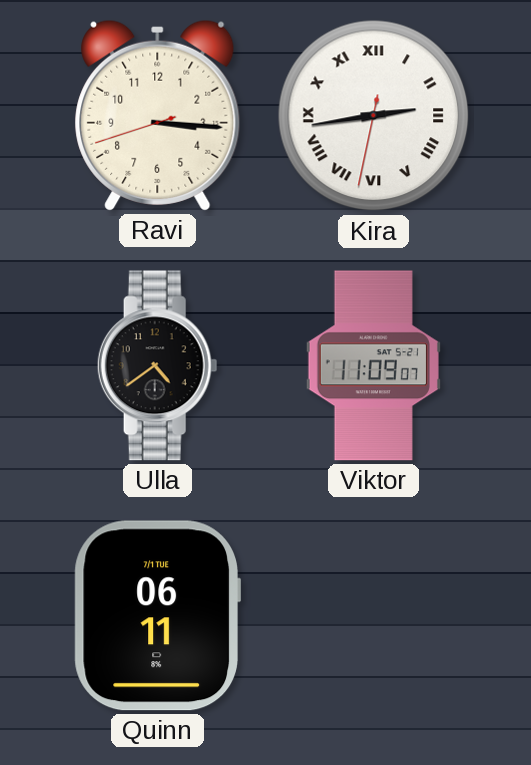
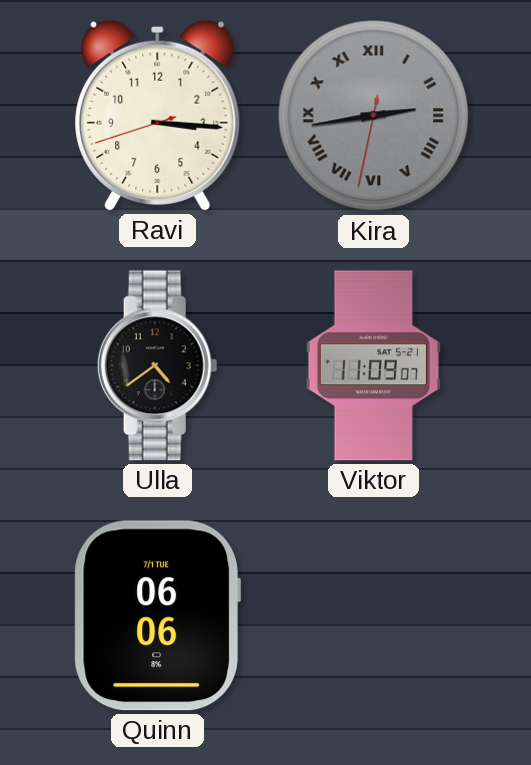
Kira dial: white -> grey
Quinn: 06:11 -> 06:06
